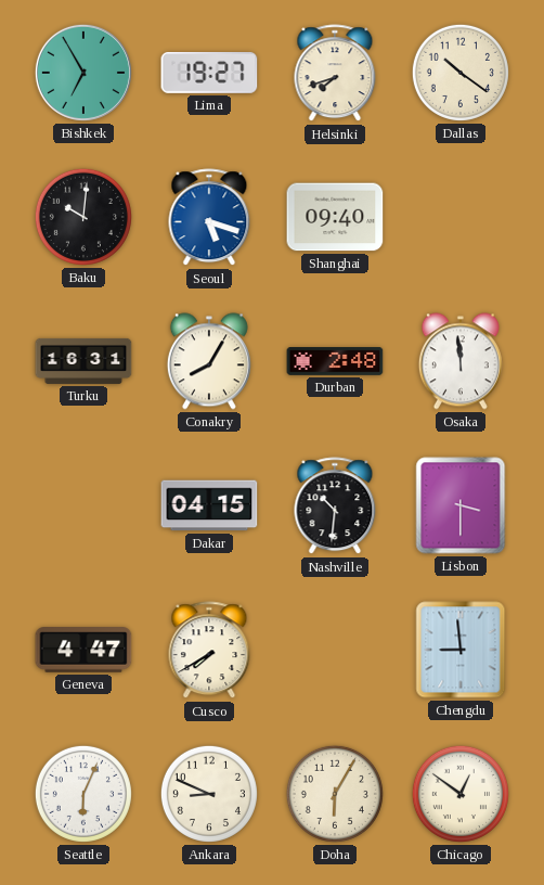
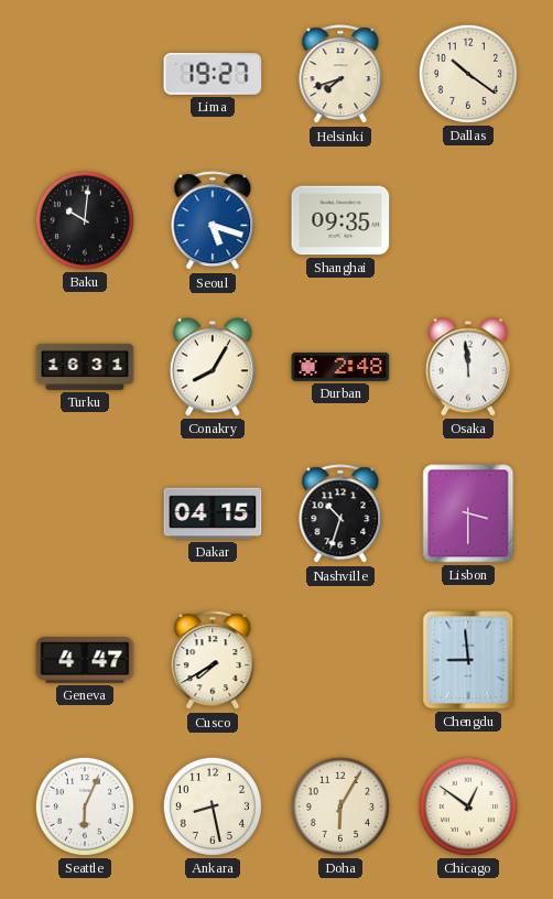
Bishkek: 6:55 -> none
Shanghai: 09:40 -> 09:35
Nashville: 10:31 -> 10:33
Ankara: 8:49 -> 8:28
